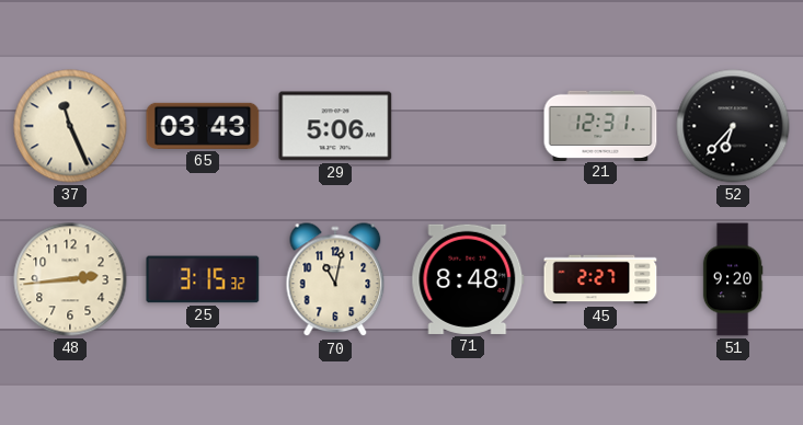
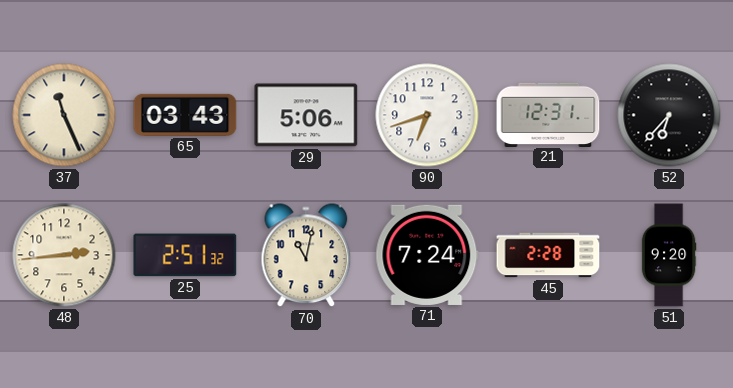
90: none -> 6:42
25: 3:15 -> 2:51
71: 8:48 -> 7:24
45: 2:27 -> 2:28
